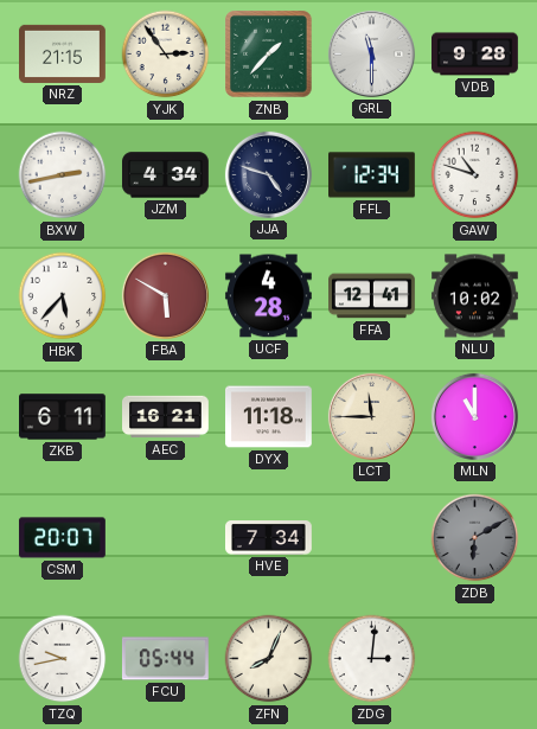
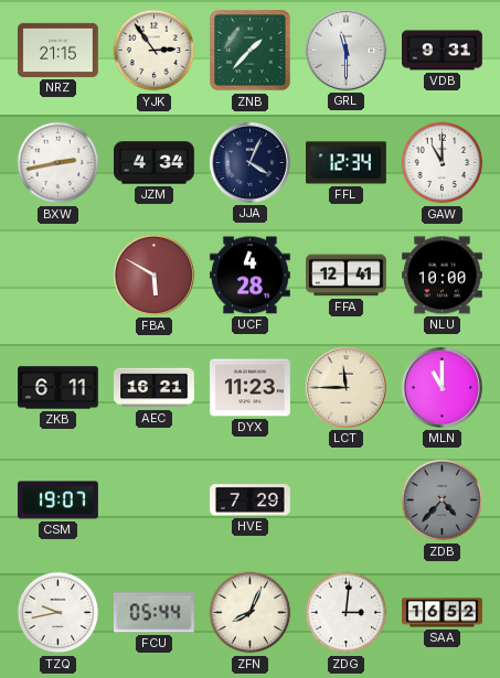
VDB: 9:28 -> 9:31
JJA: 4:48 -> 4:04
GAW: 10:48 -> 11:00
HBK: 5:37 -> none
NLU: 10:02 -> 10:00
DYX: 11:18 -> 11:23
CSM: 20:07 -> 19:07
HVE: 7:34 -> 7:29
ZDB: 6:10 -> 4:37
SAA: none -> 16:52
